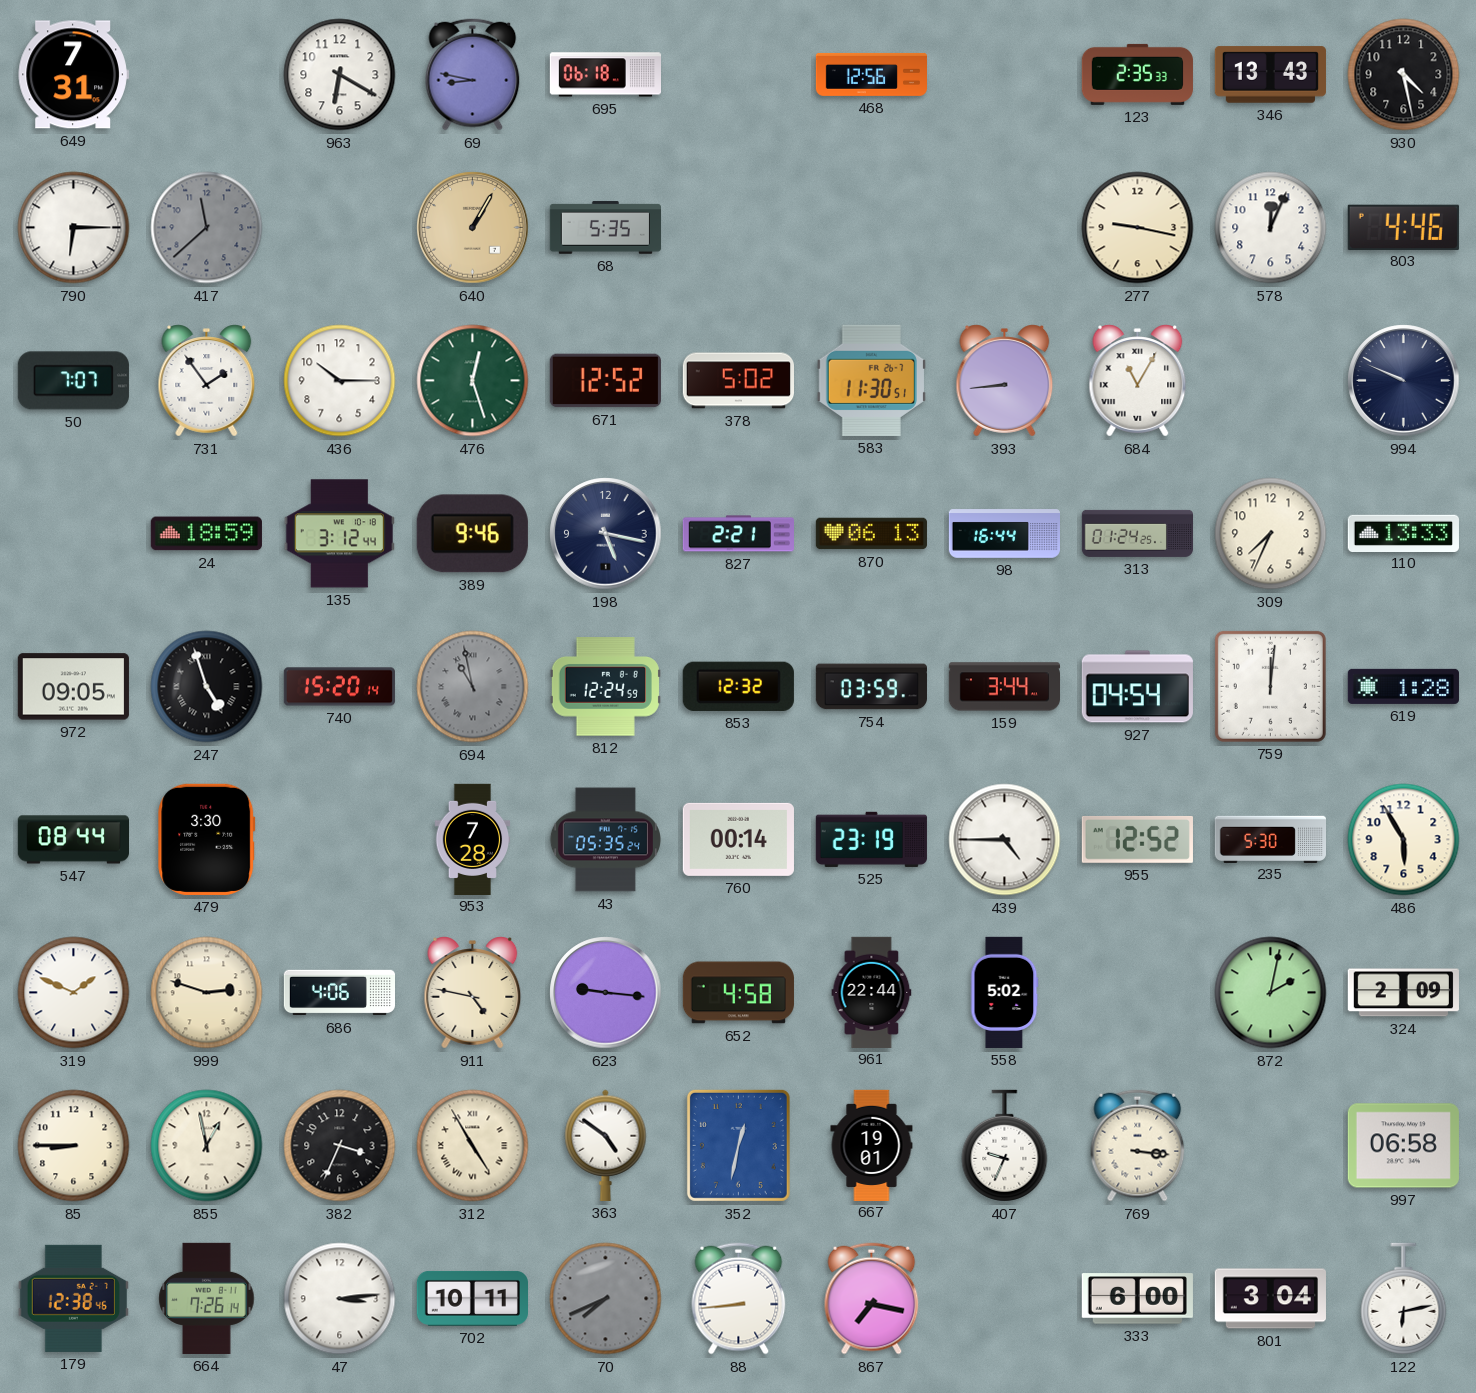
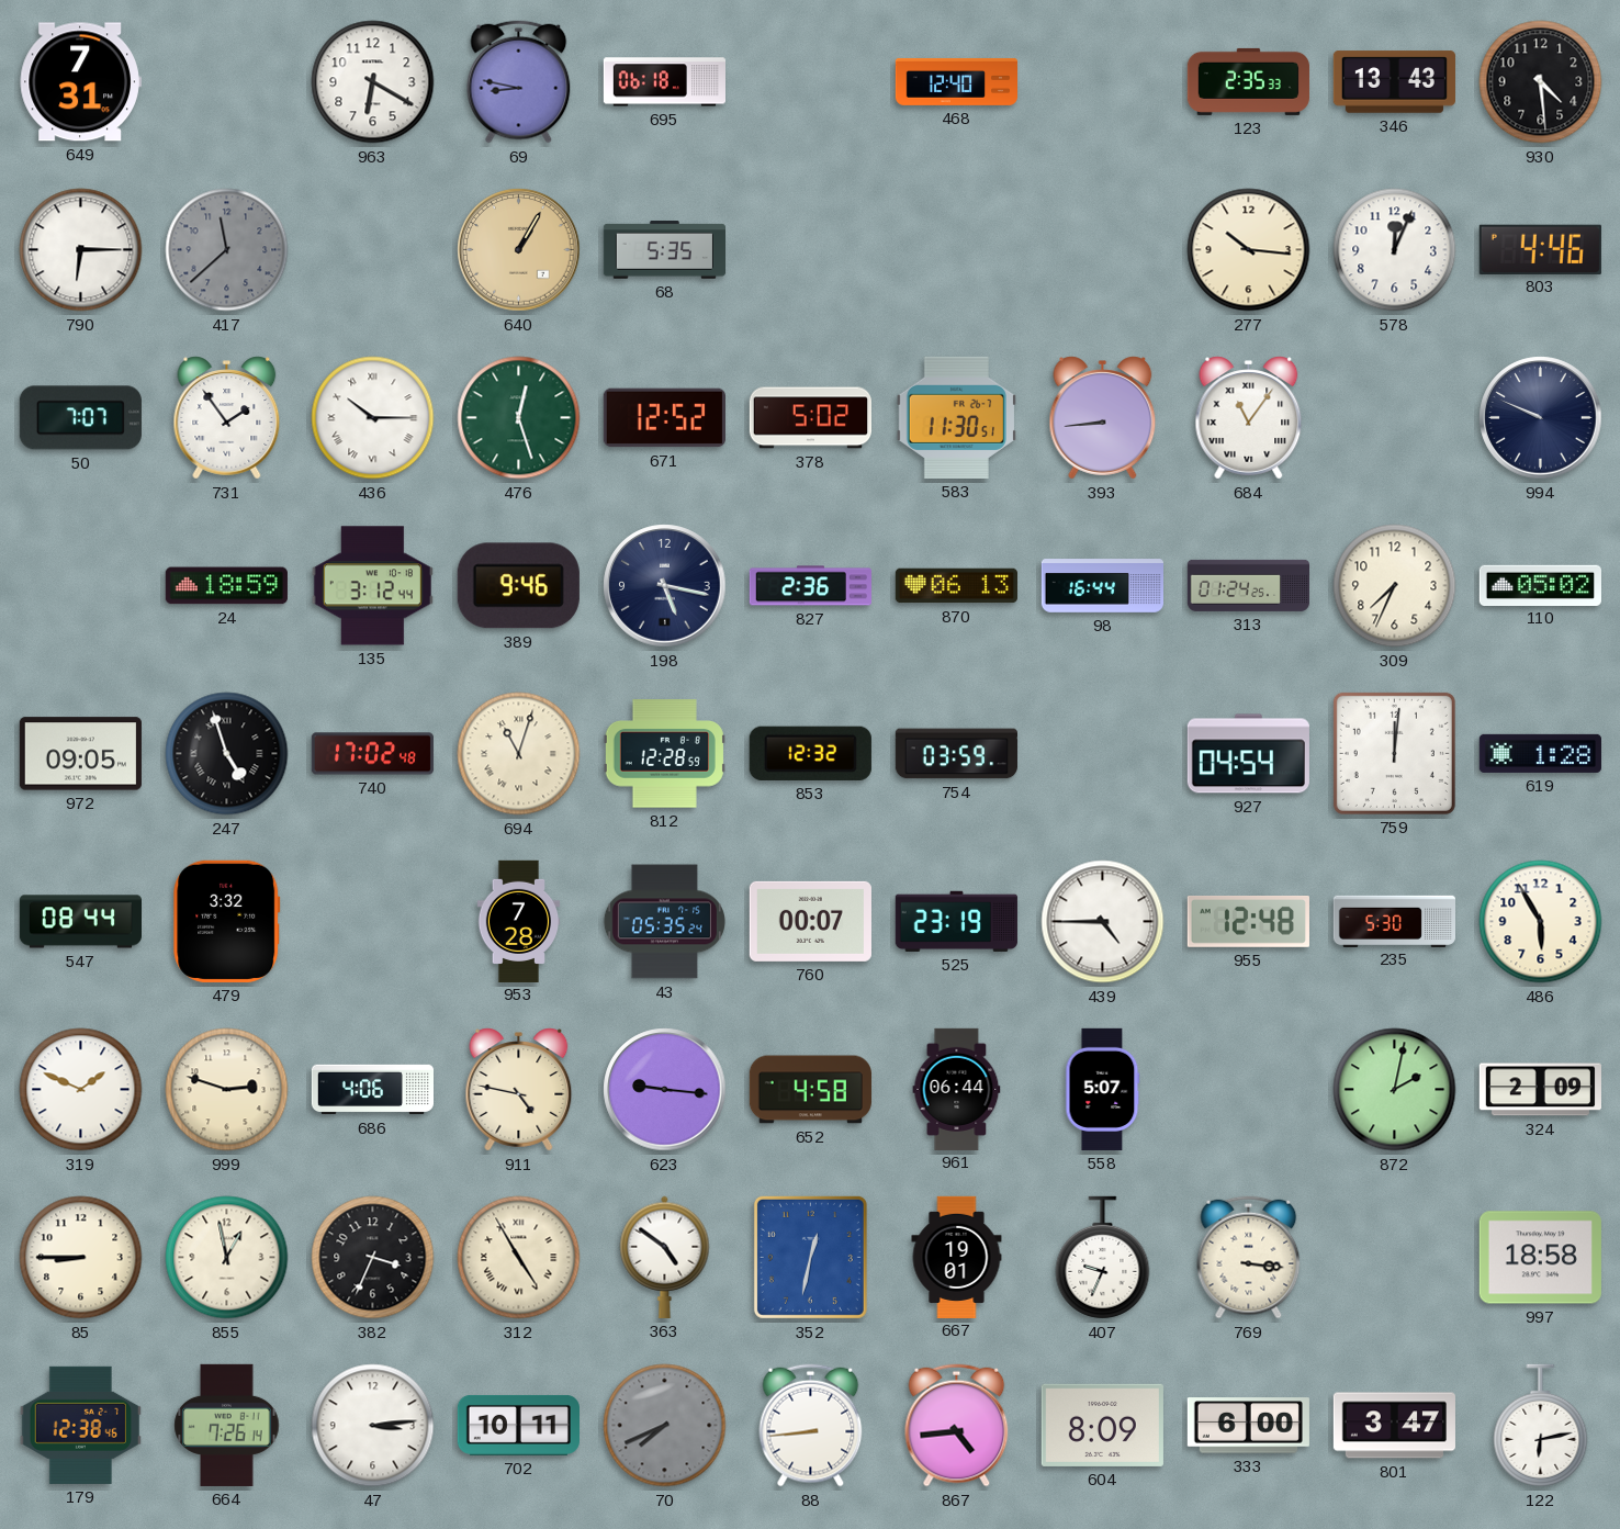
468: 12:56 -> 12:40
930: 4:28 -> 4:29
277: 9:17 -> 10:16
436 numerals: Arabic -> Roman
684: 11:05 -> 11:06
827: 2:21 -> 2:36
110: 13:33 -> 05:02
740: 15:20 -> 17:02
694: 10:58 -> 11:03
694 dial: grey -> cream
812: 12:24 -> 12:28
159: 3:44 -> none
479: 3:30 -> 3:32
760: 00:14 -> 00:07
955: 12:52 -> 12:48
961: 22:44 -> 06:44
558: 5:02 -> 5:07
997: 06:58 -> 18:58
867: 7:17 -> 4:44
604: none -> 8:09
801: 3:04 -> 3:47
